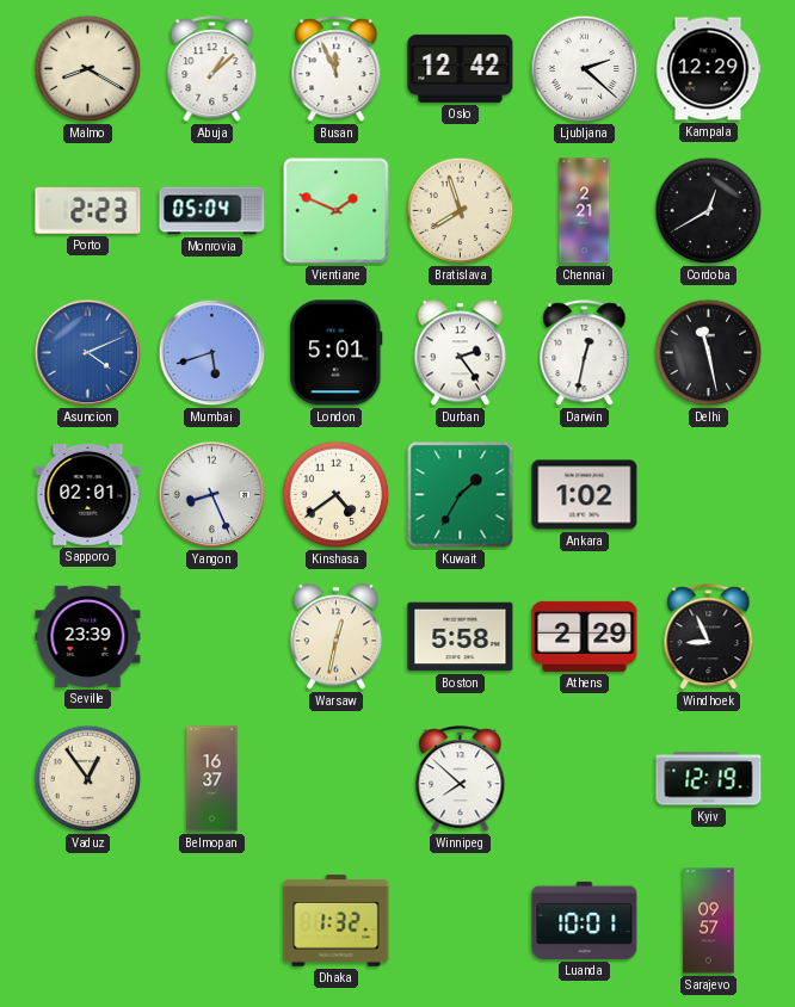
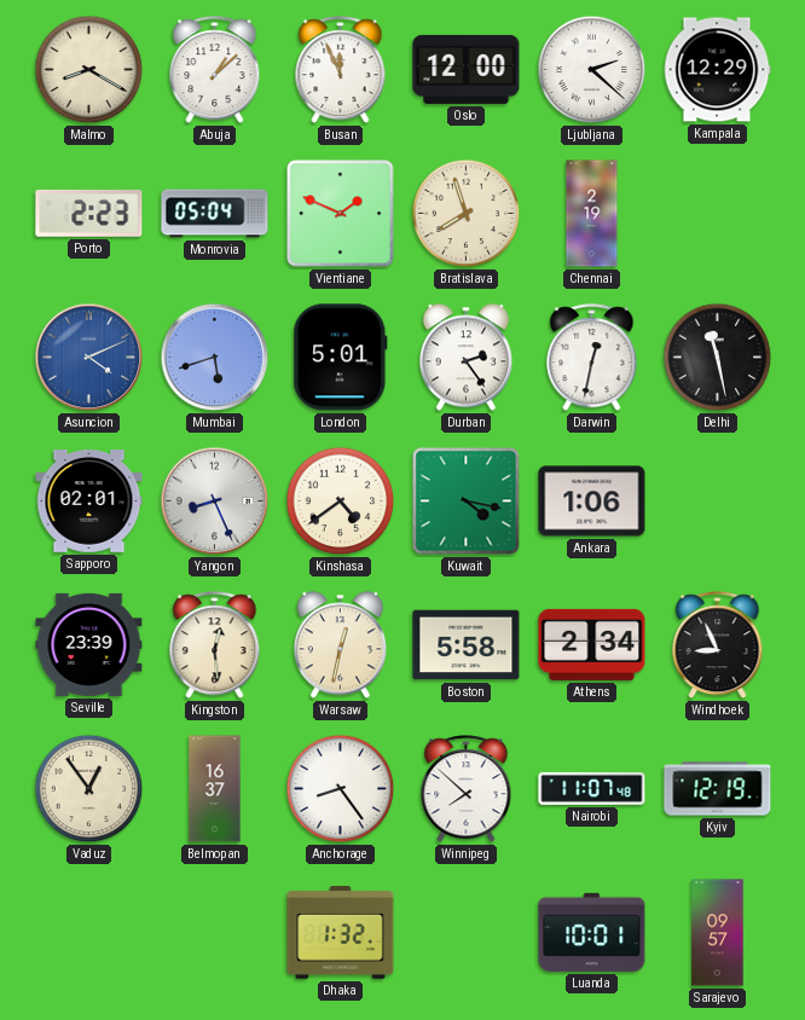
Oslo: 12:42 -> 12:00
Chennai: 2:21 -> 2:19
Cordoba: 12:40 -> none
Kuwait: 1:35 -> 4:17
Ankara: 1:02 -> 1:06
Kingston: none -> 12:29
Athens: 2:29 -> 2:34
Anchorage: none -> 8:24
Nairobi: none -> 11:07
